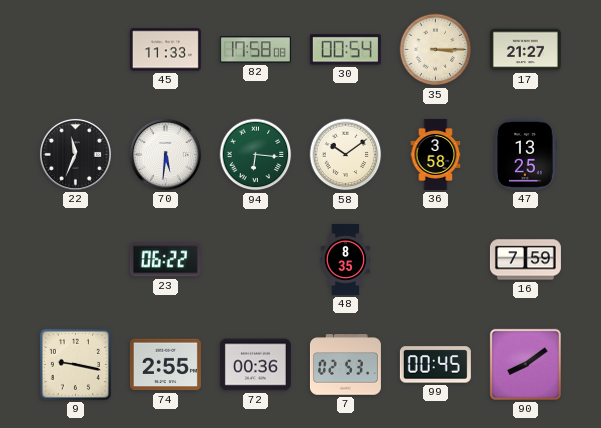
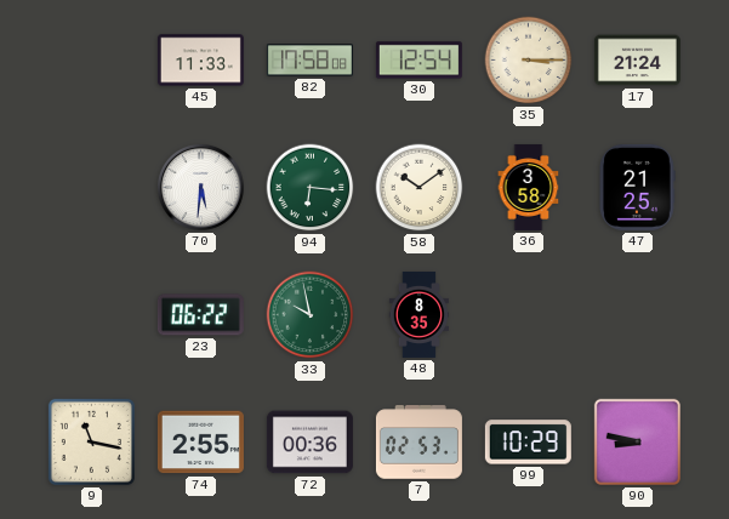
30: 00:54 -> 12:54
17: 21:27 -> 21:24
22: 11:34 -> none
47: 13:25 -> 21:25
33: none -> 9:58
16: 7:59 -> none
9: 9:17 -> 11:17
99: 00:45 -> 10:29
90: 8:09 -> 8:47
